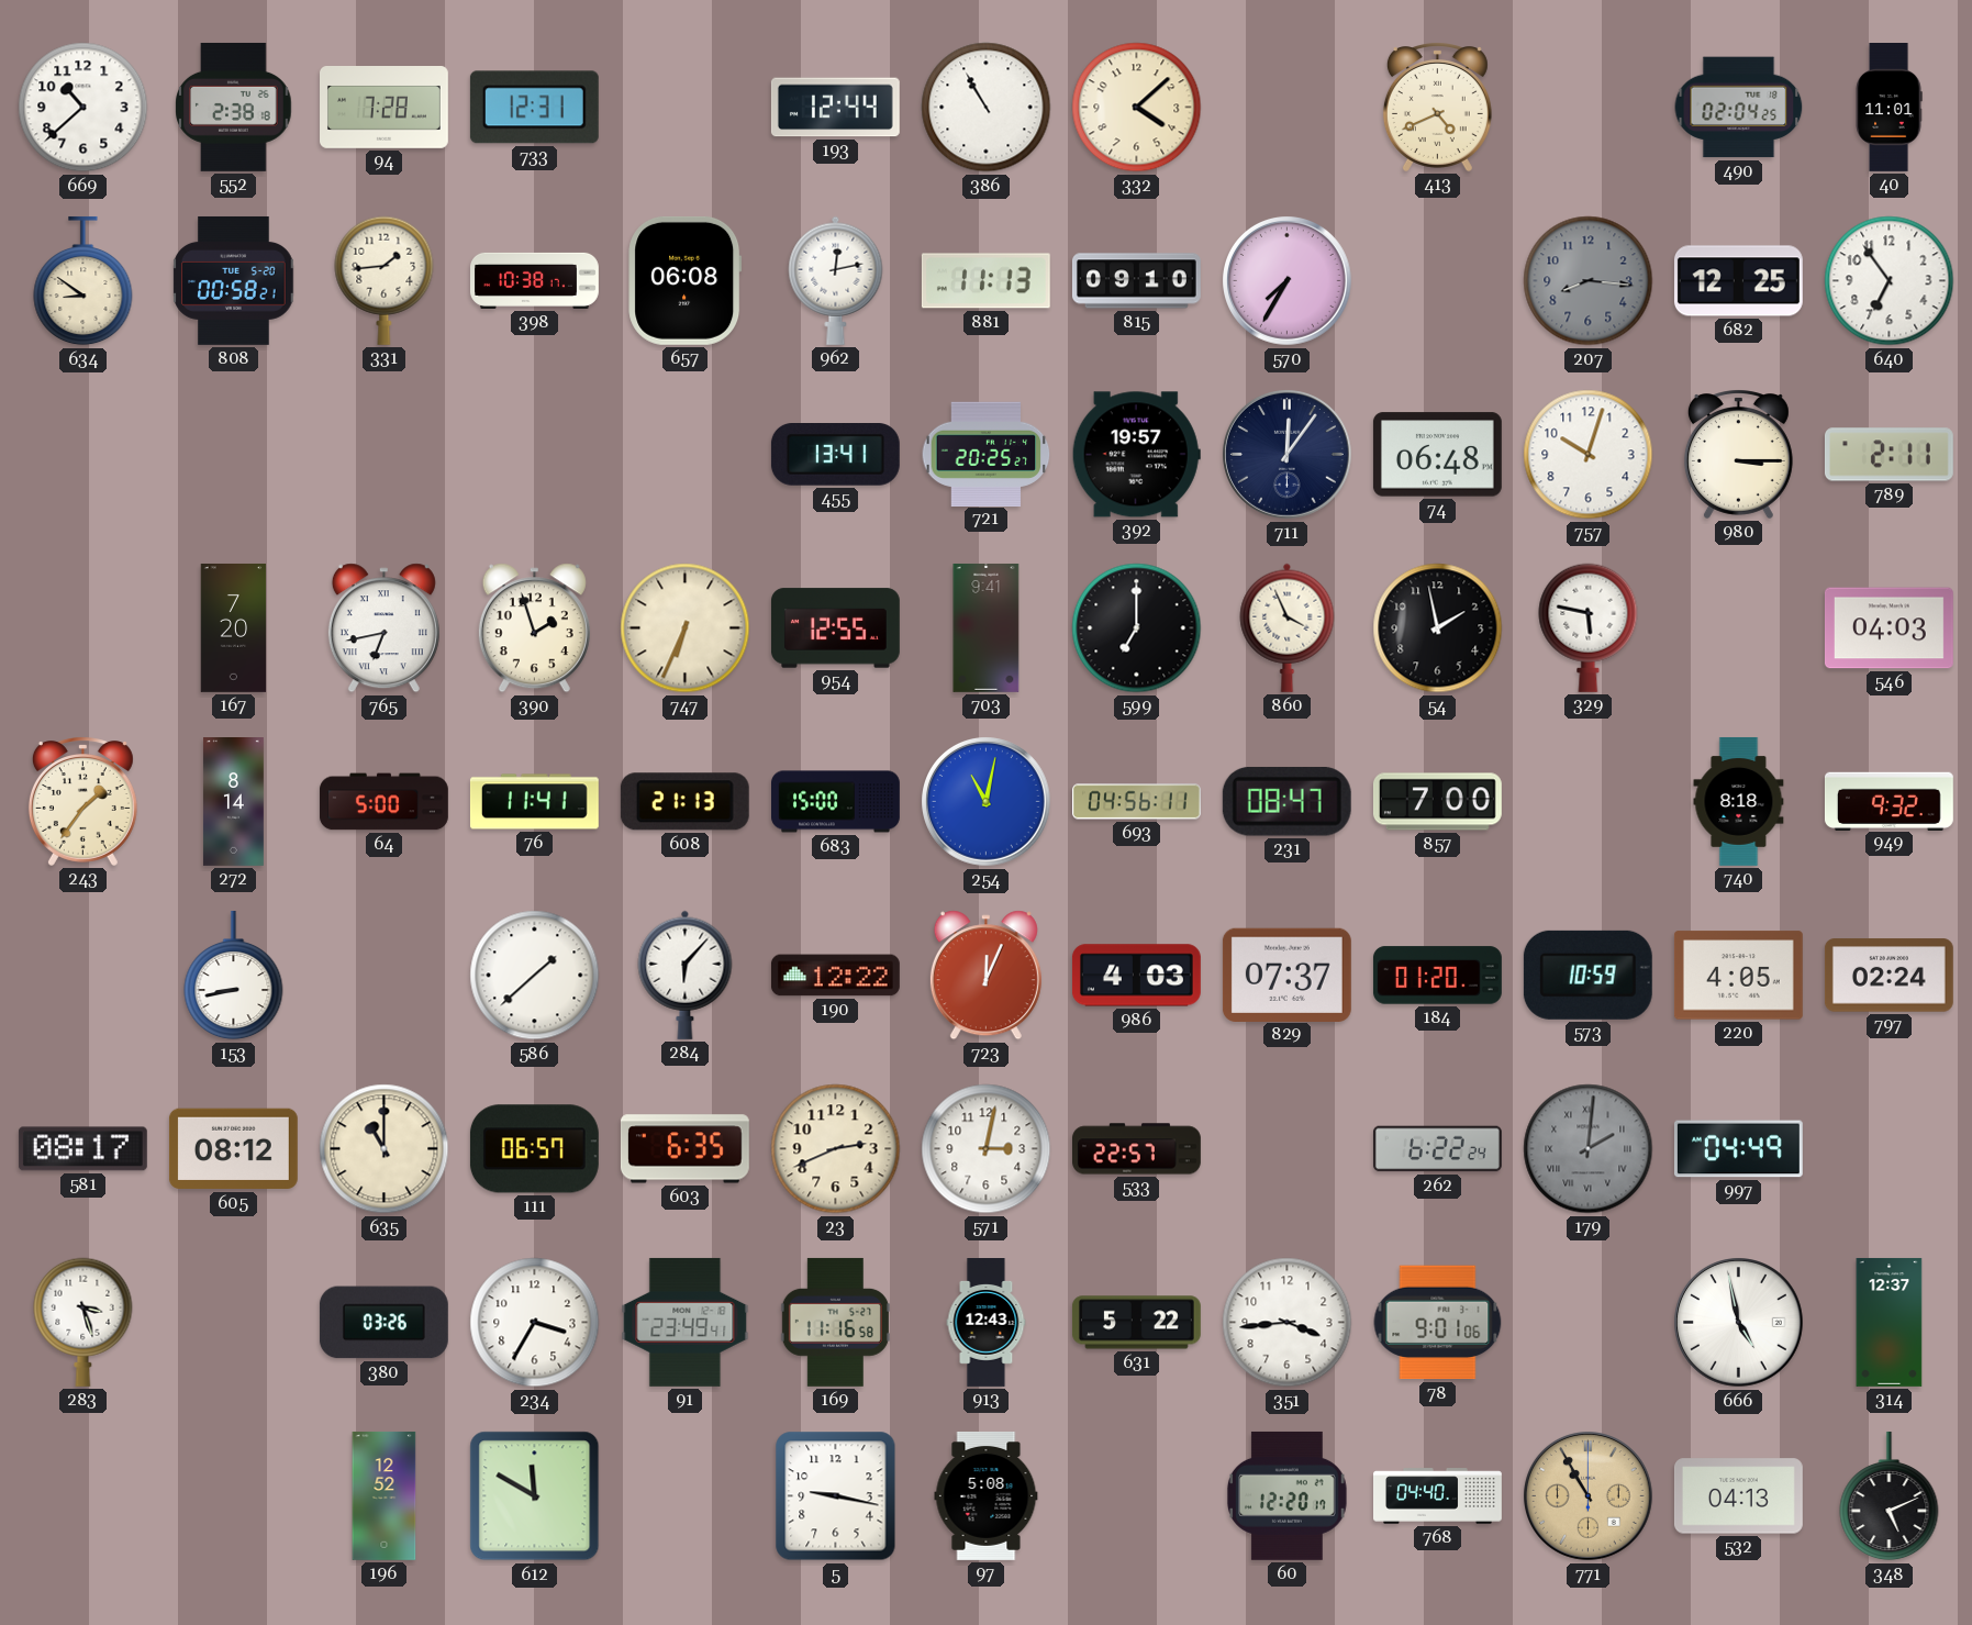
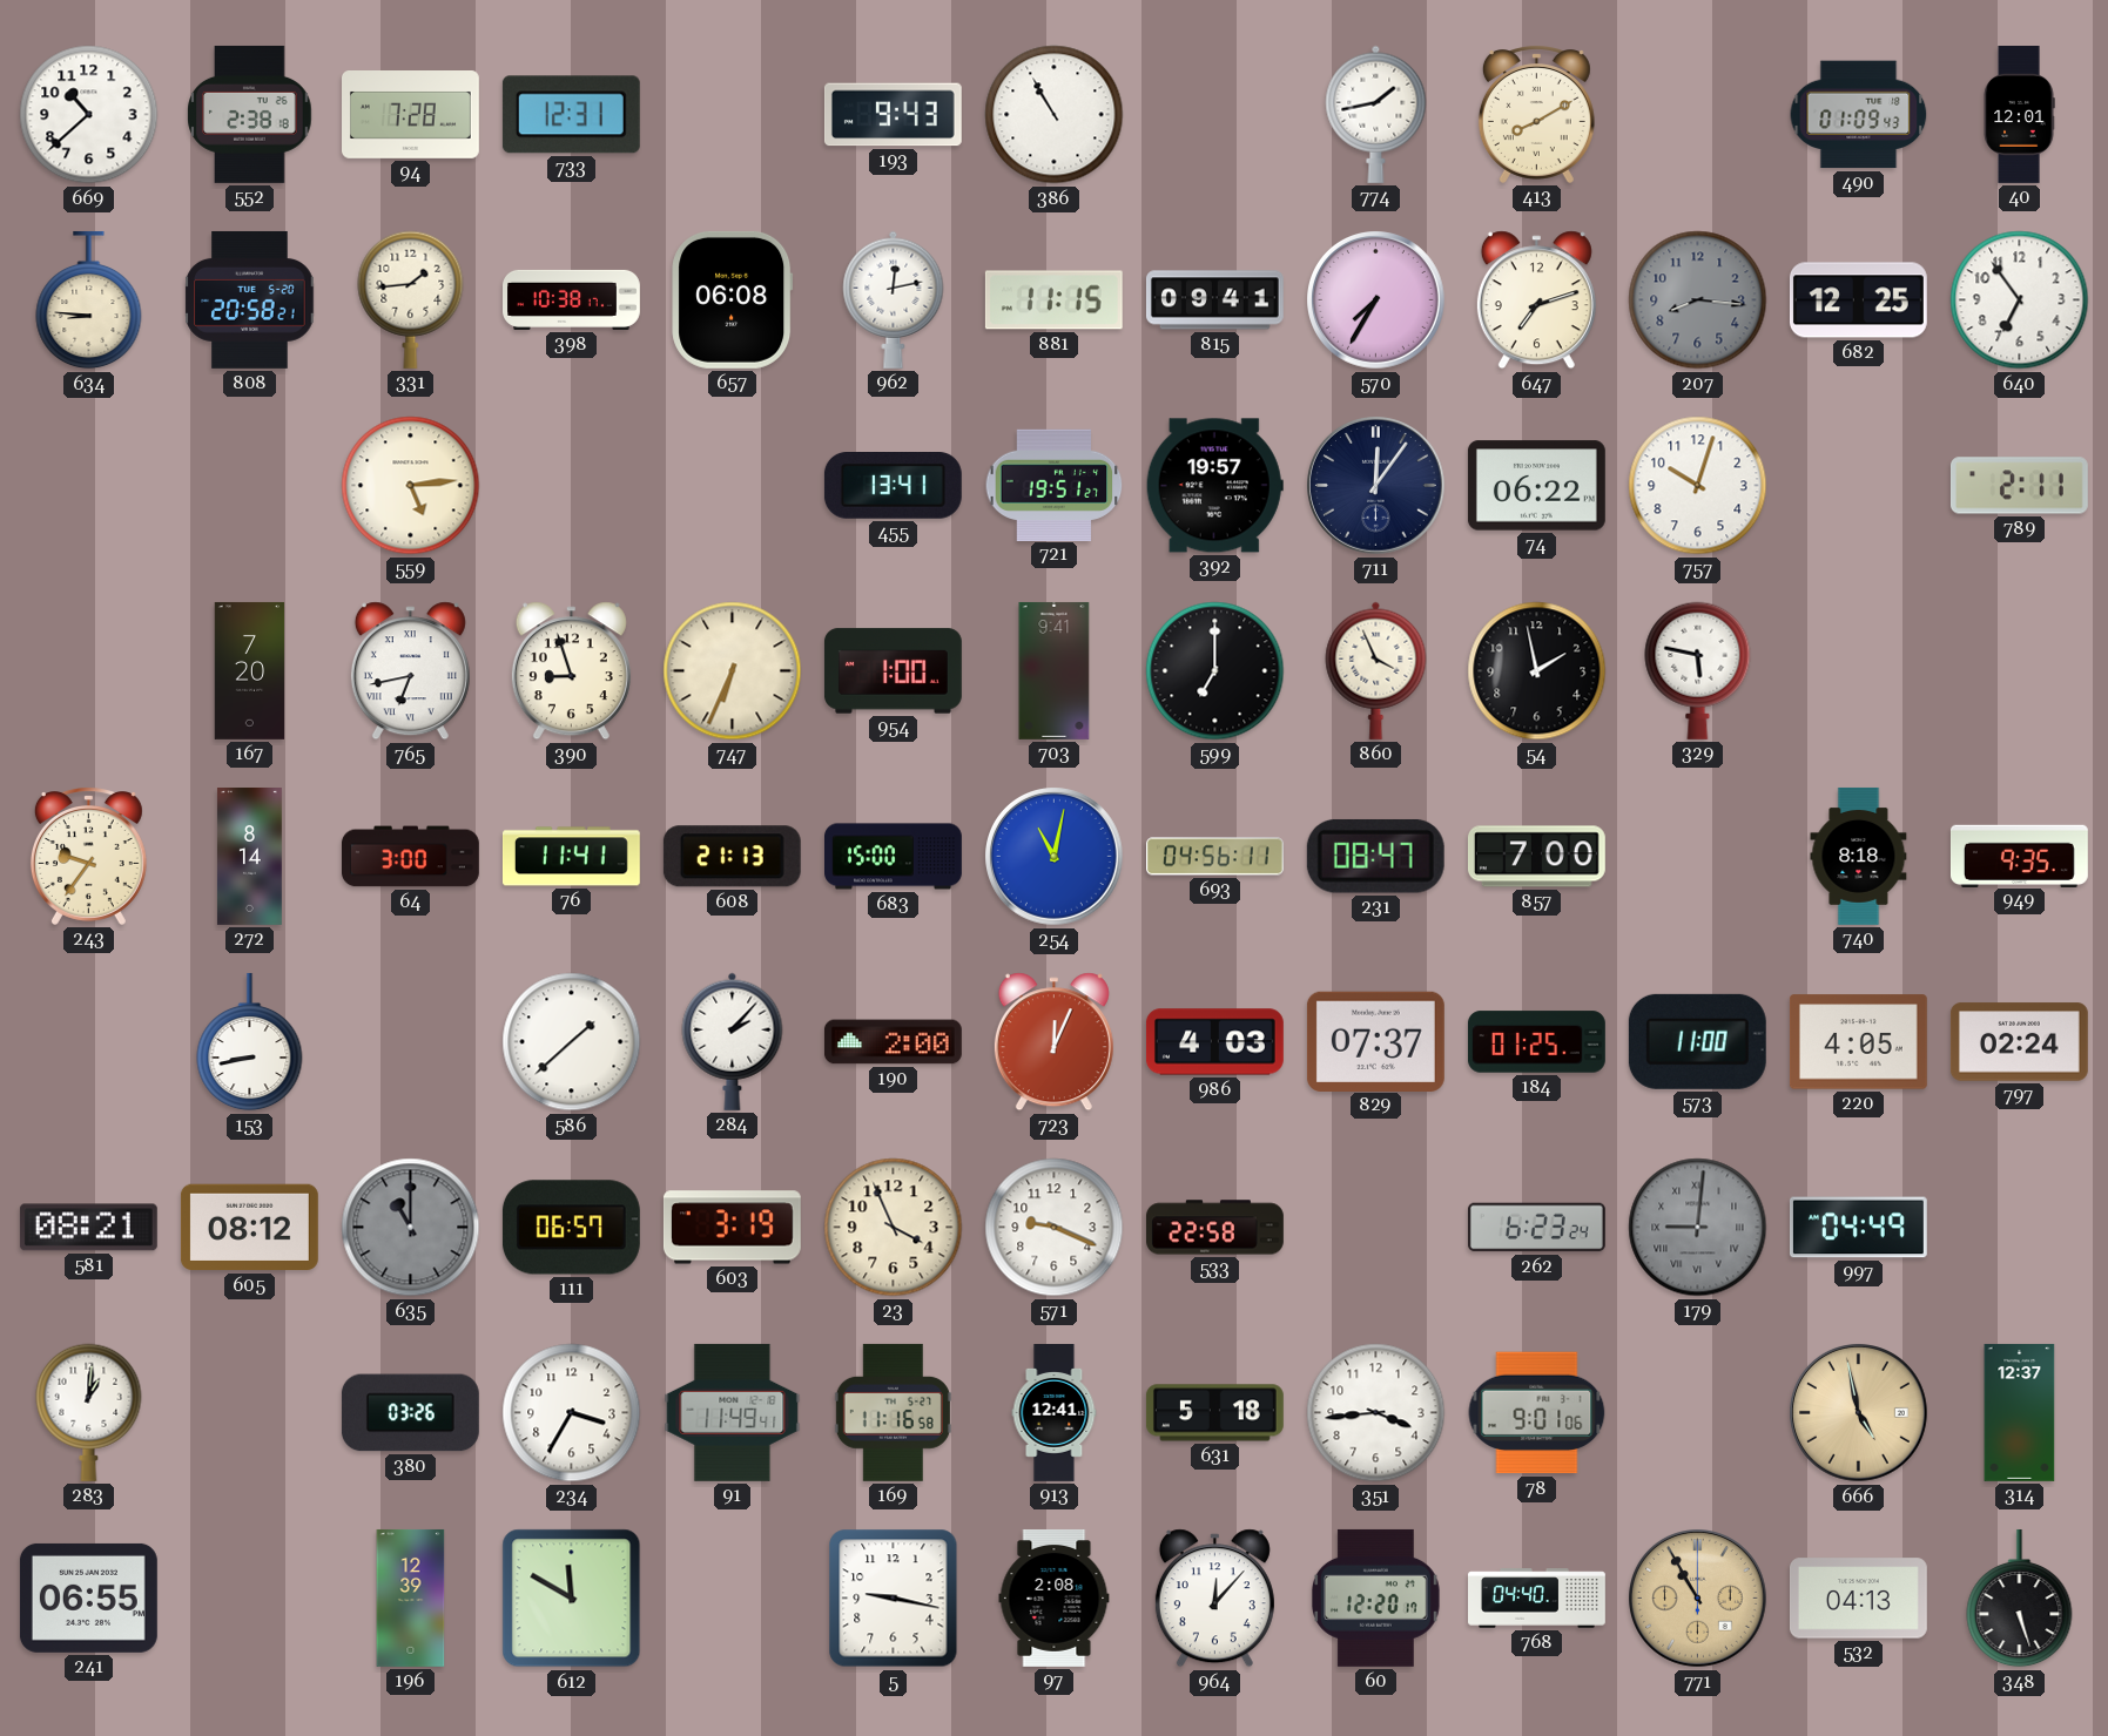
193: 12:44 -> 9:43
332: 4:08 -> none
774: none -> 1:43
413: 4:41 -> 8:10
490: 02:04 -> 01:09
40: 11:01 -> 12:01
634: 8:51 -> 8:46
808: 00:58 -> 20:58
881: 11:13 -> 11:15
815: 09:10 -> 09:41
647: none -> 7:12
559: none -> 5:14
721: 20:25 -> 19:51
74: 06:48 -> 06:22
980: 3:15 -> none
390: 1:57 -> 8:57
954: 12:55 -> 1:00
546: 04:03 -> none
243: 1:36 -> 9:36
64: 5:00 -> 3:00
949: 9:32 -> 9:35
284: 6:07 -> 2:07
190: 12:22 -> 2:00
184: 01:20 -> 01:25
573: 10:59 -> 11:00
581: 08:17 -> 08:21
635 dial: cream -> grey
603: 6:35 -> 3:19
23: 2:41 -> 3:56
571: 3:02 -> 9:19
533: 22:57 -> 22:58
262: 6:22 -> 6:23
179: 2:01 -> 9:01
283: 3:27 -> 1:01
91: 23:49 -> 11:49
913: 12:43 -> 12:41
631: 5:22 -> 5:18
666 dial: white -> champagne
241: none -> 06:55
196: 12:52 -> 12:39
97: 5:08 -> 2:08
964: none -> 12:07
348: 5:11 -> 5:27
